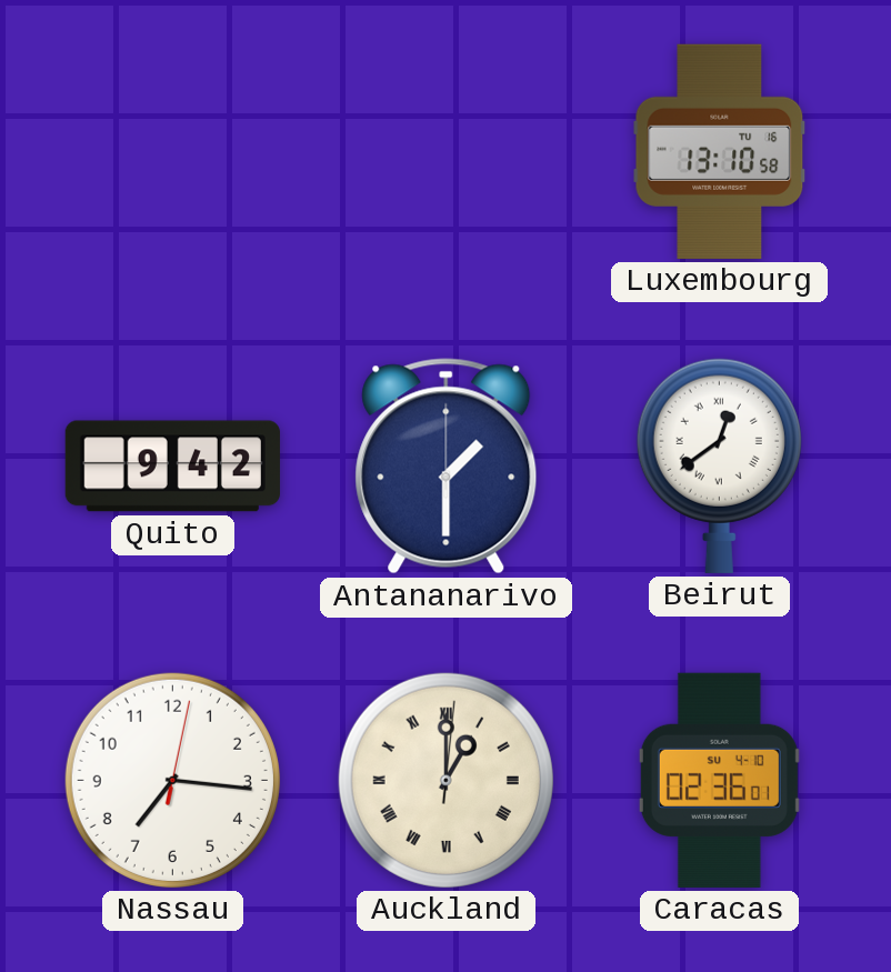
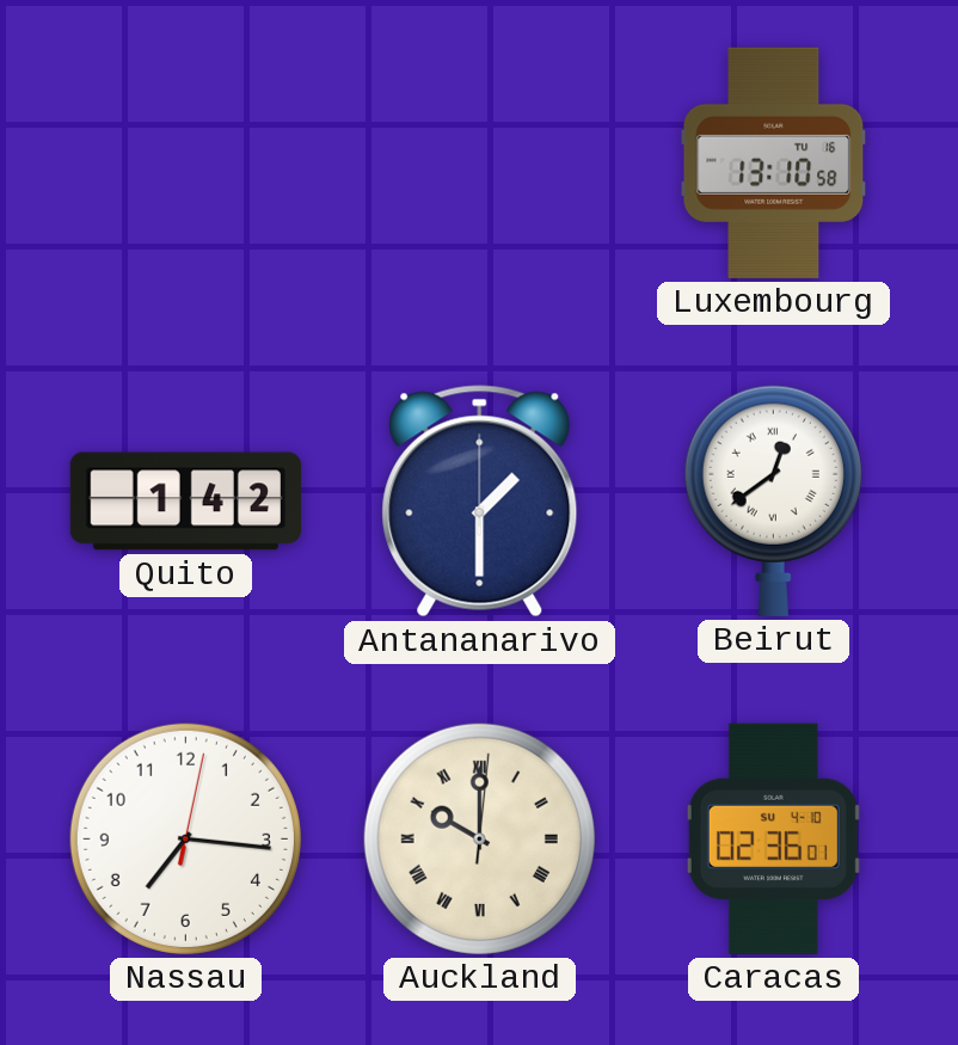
Quito: 9:42 -> 1:42
Auckland: 1:00 -> 10:00
